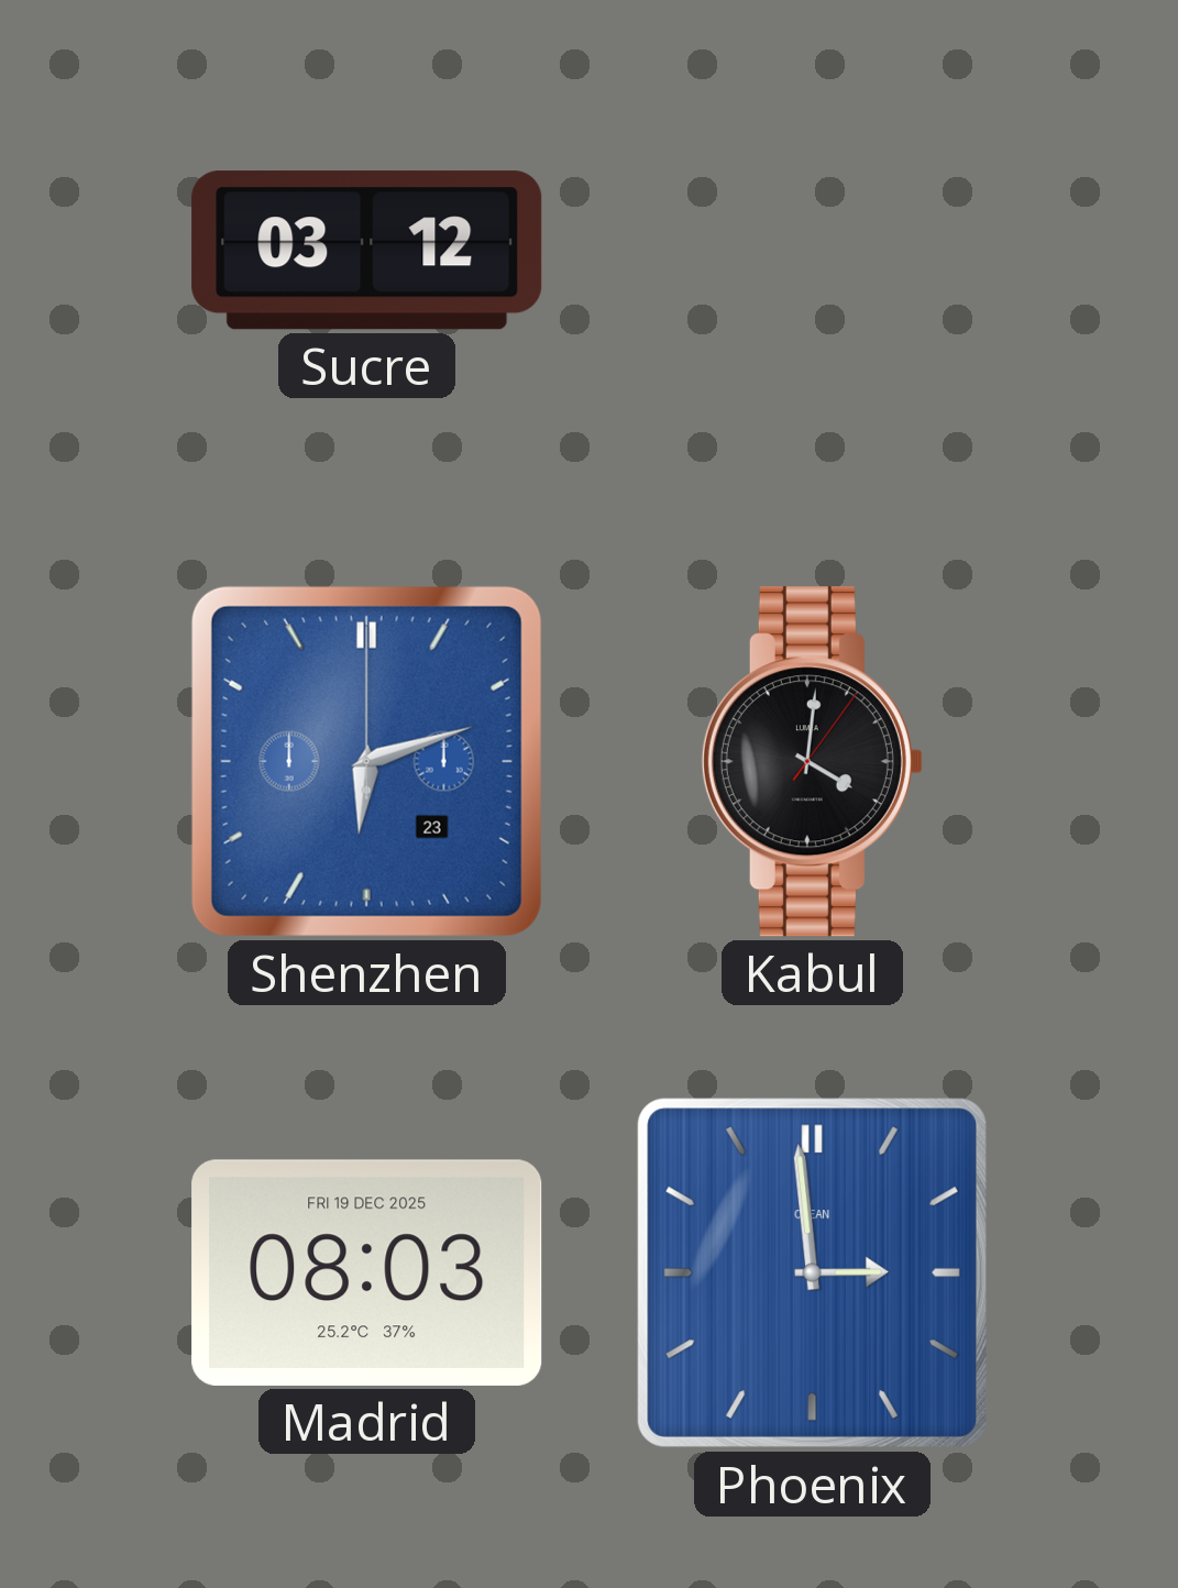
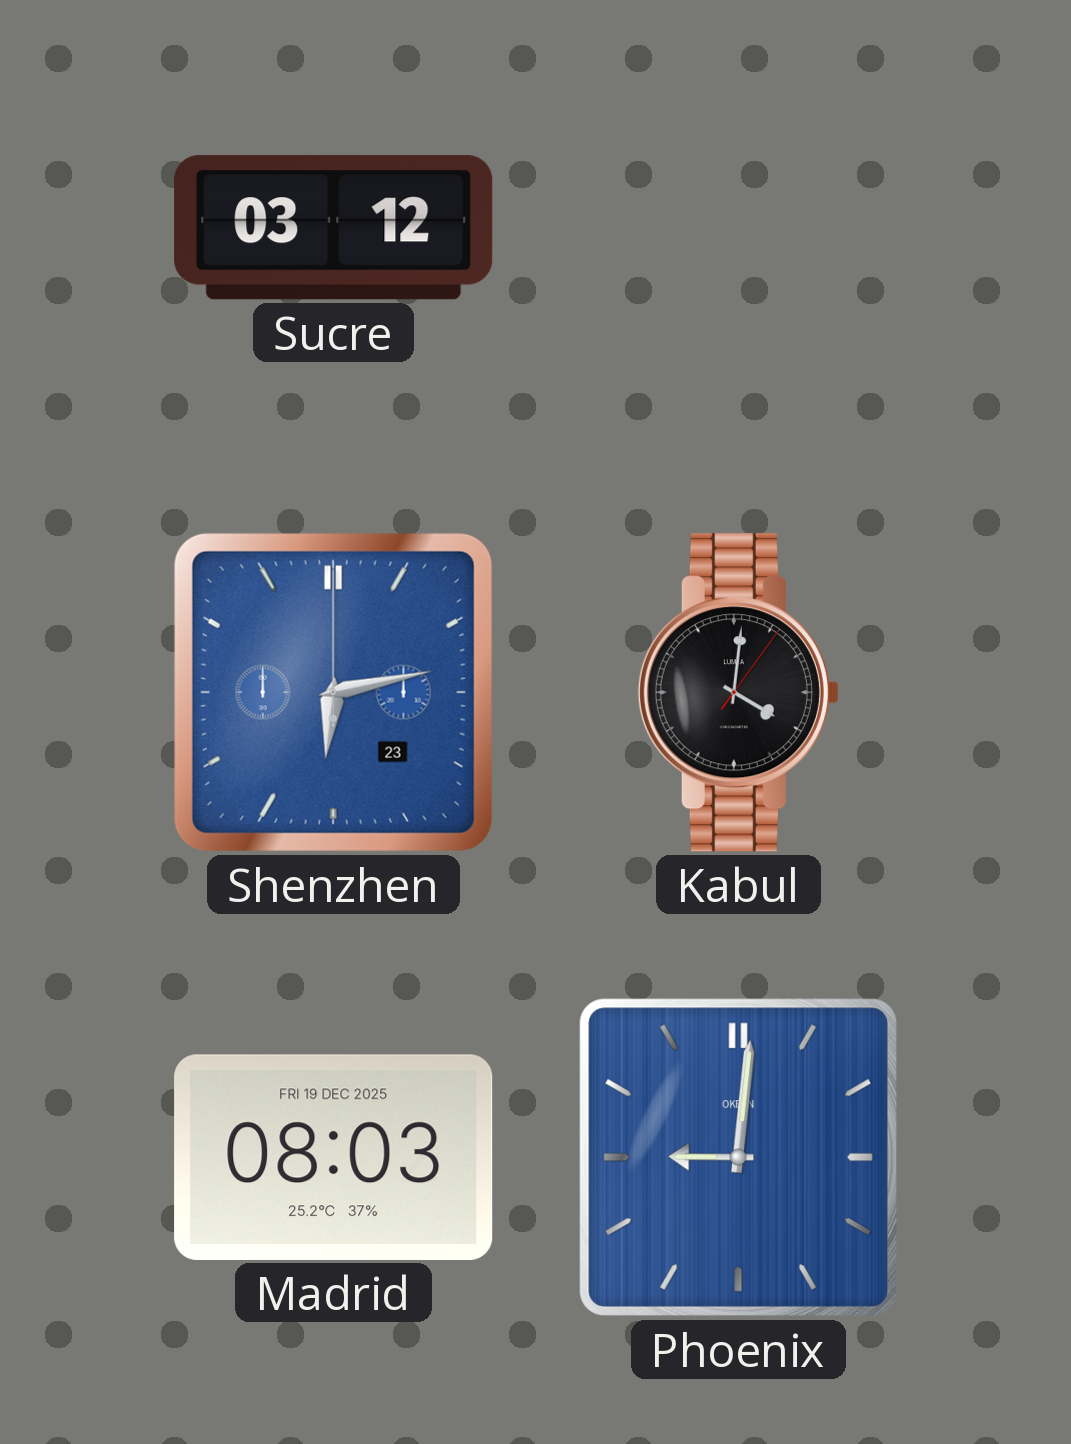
Shenzhen: 6:12 -> 6:13
Phoenix: 2:59 -> 9:01
